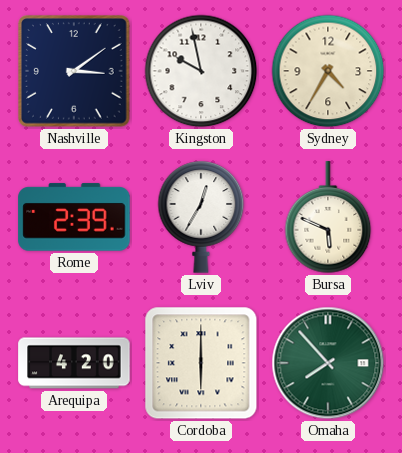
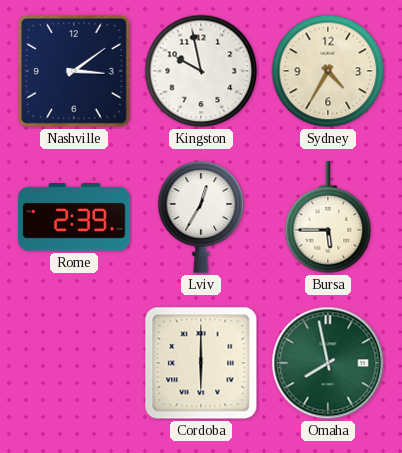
Bursa: 5:49 -> 5:45
Arequipa: 4:20 -> none
Omaha: 7:53 -> 7:58
